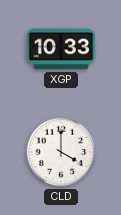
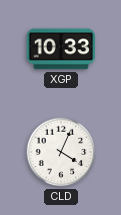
CLD: 4:00 -> 4:04
